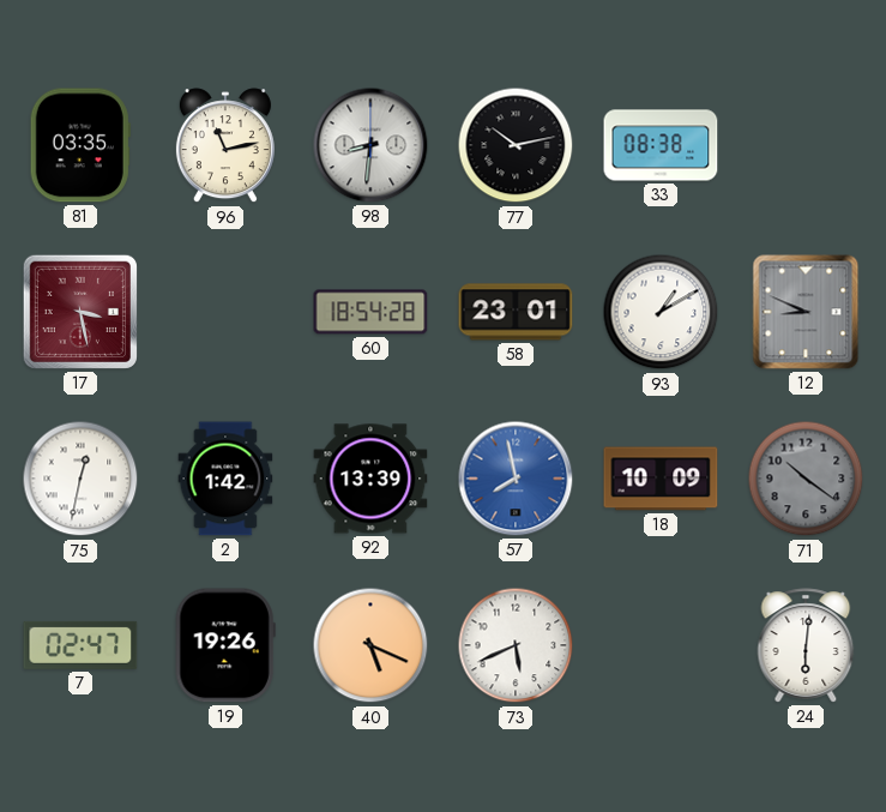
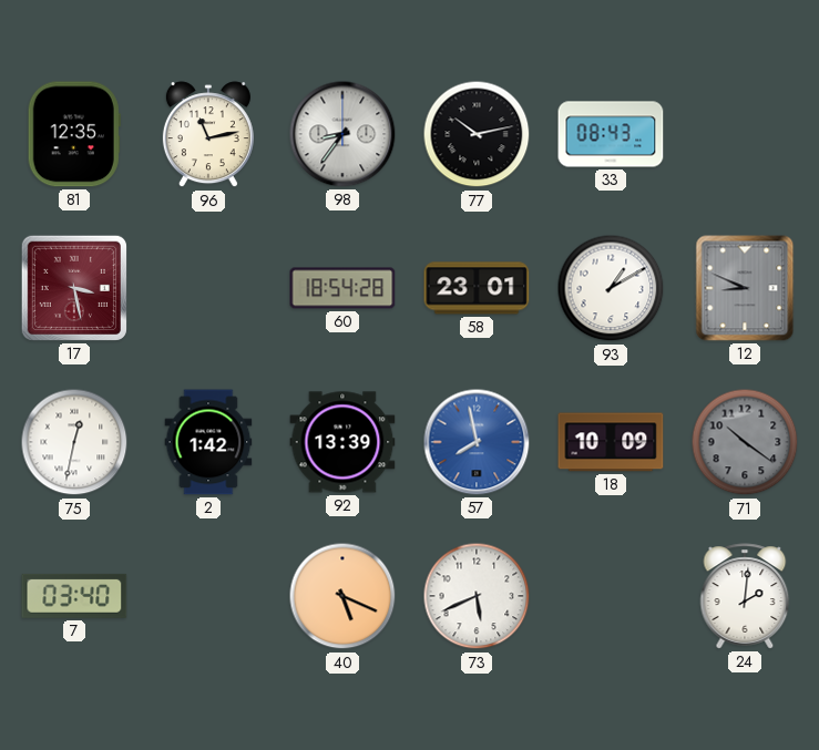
81: 03:35 -> 12:35
98: 8:31 -> 8:36
33: 08:38 -> 08:43
7: 02:47 -> 03:40
19: 19:26 -> none
24: 6:01 -> 2:01
